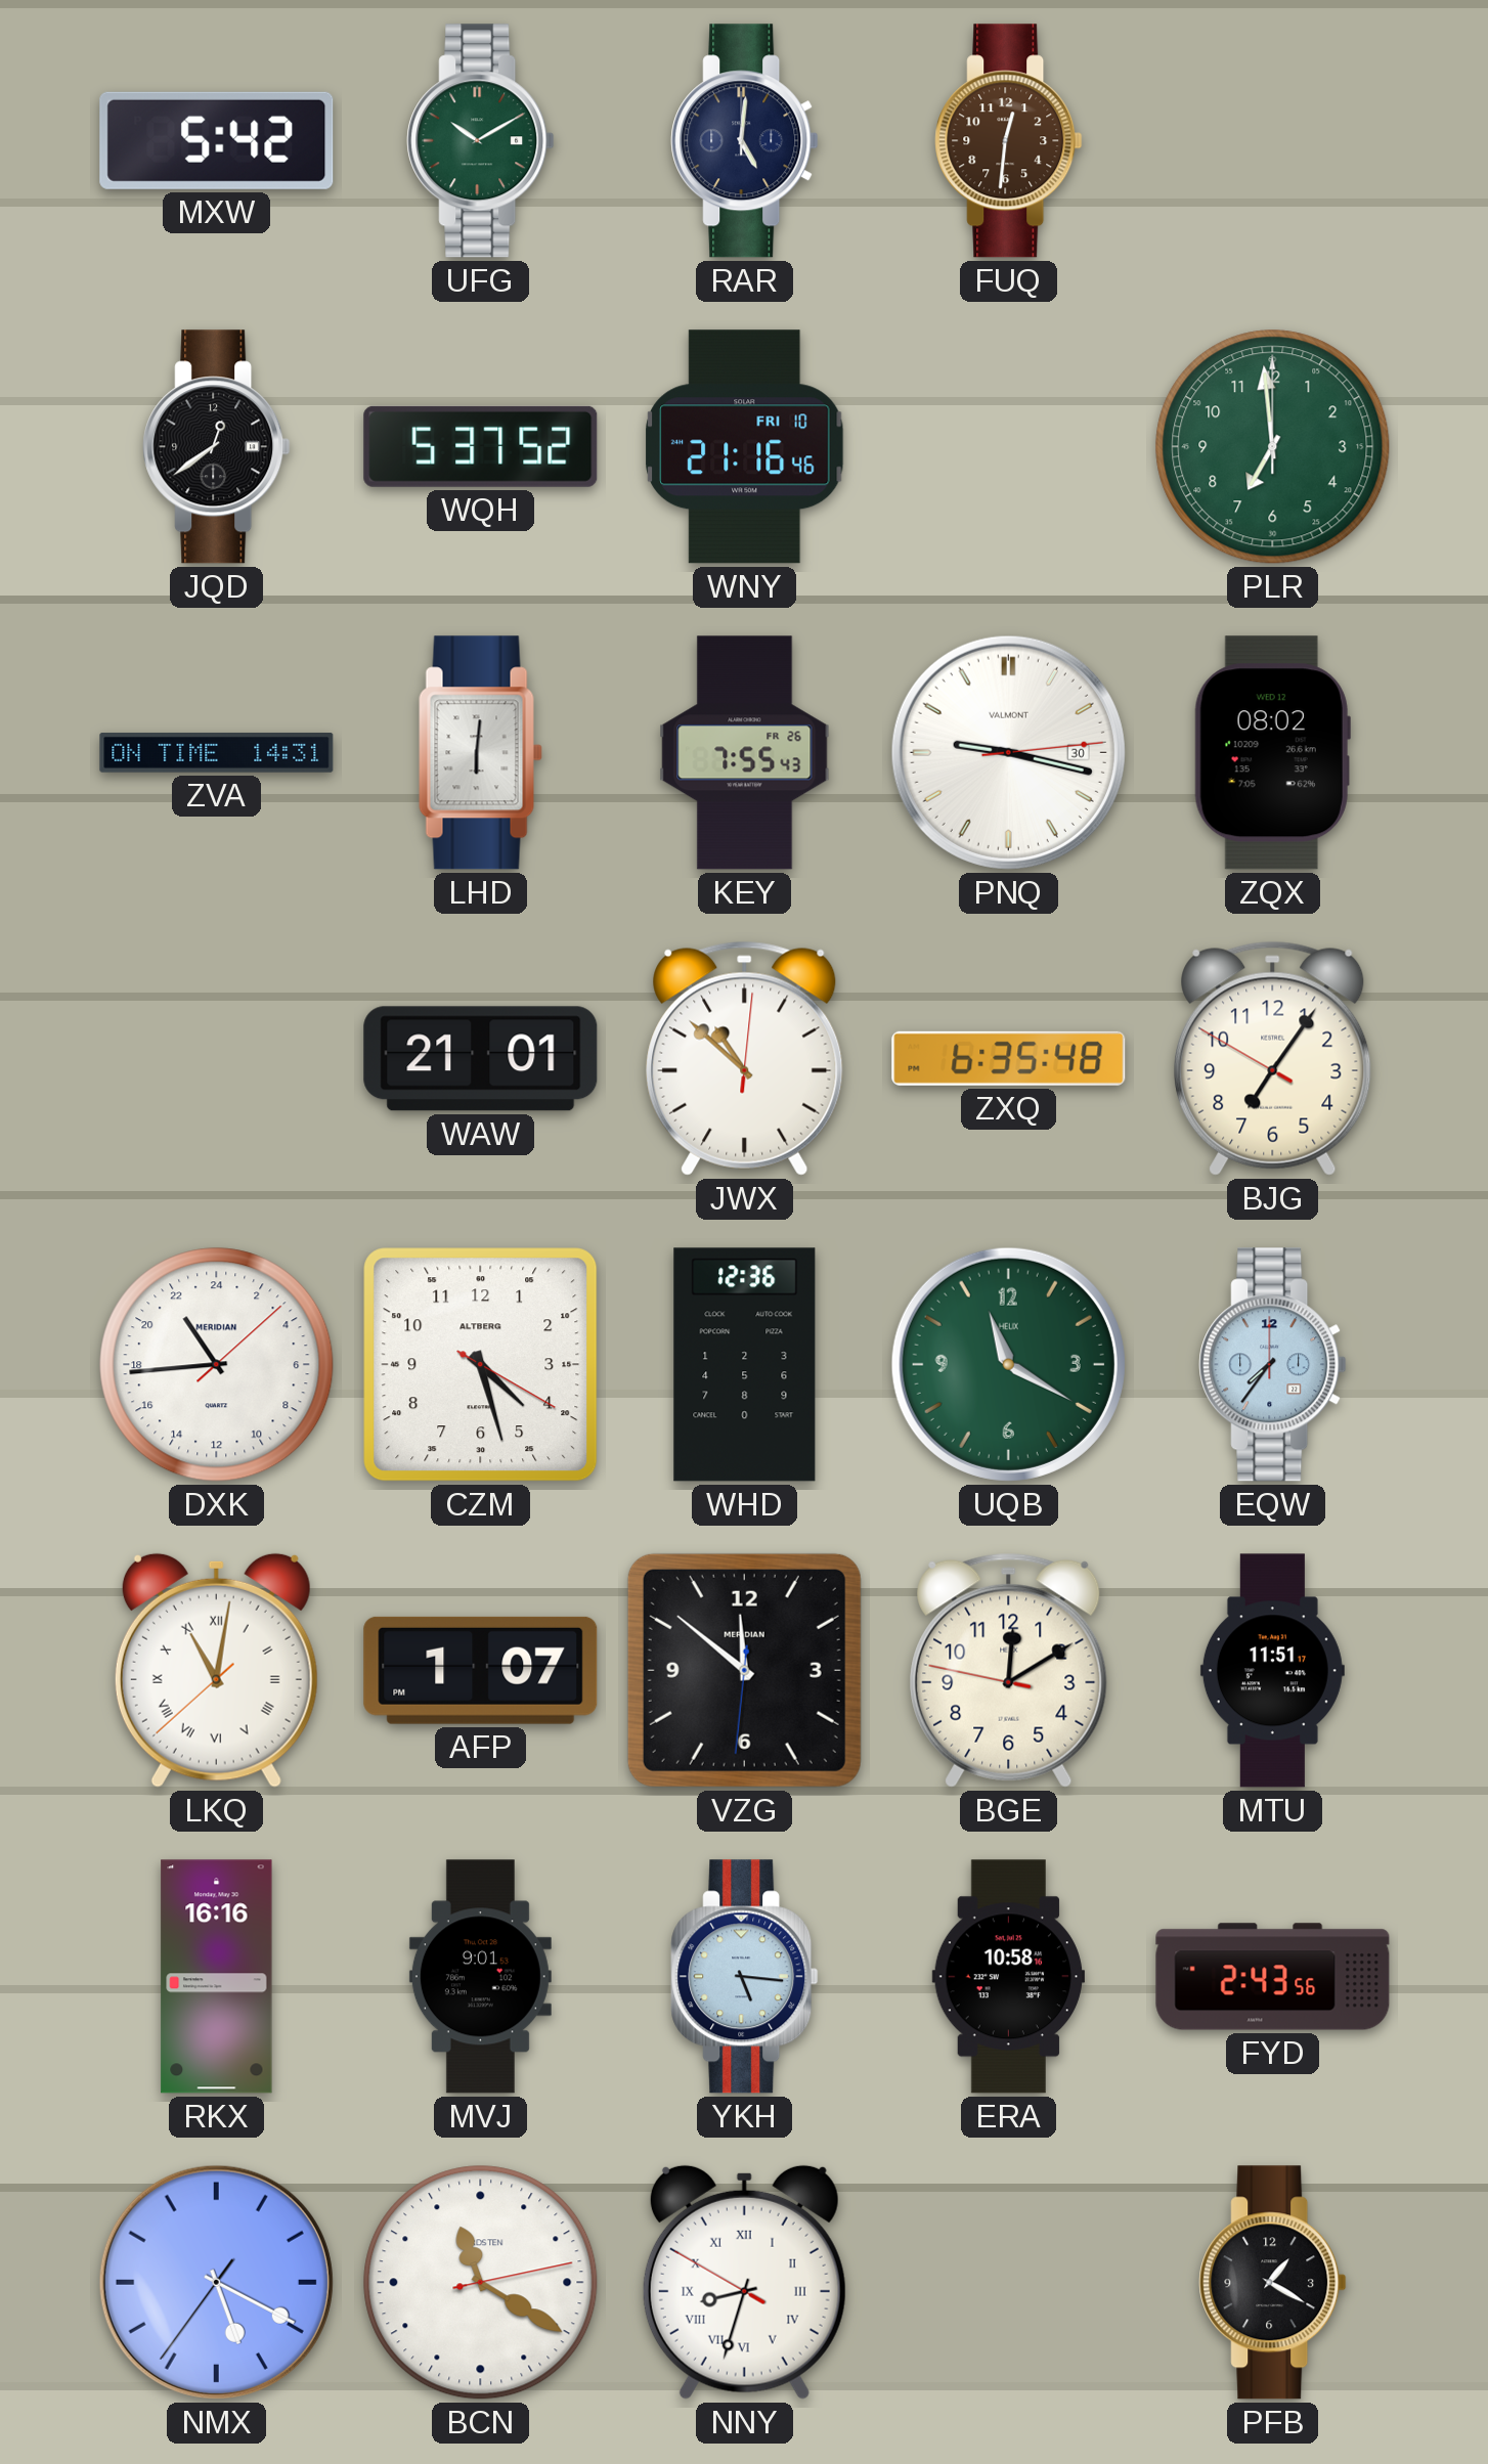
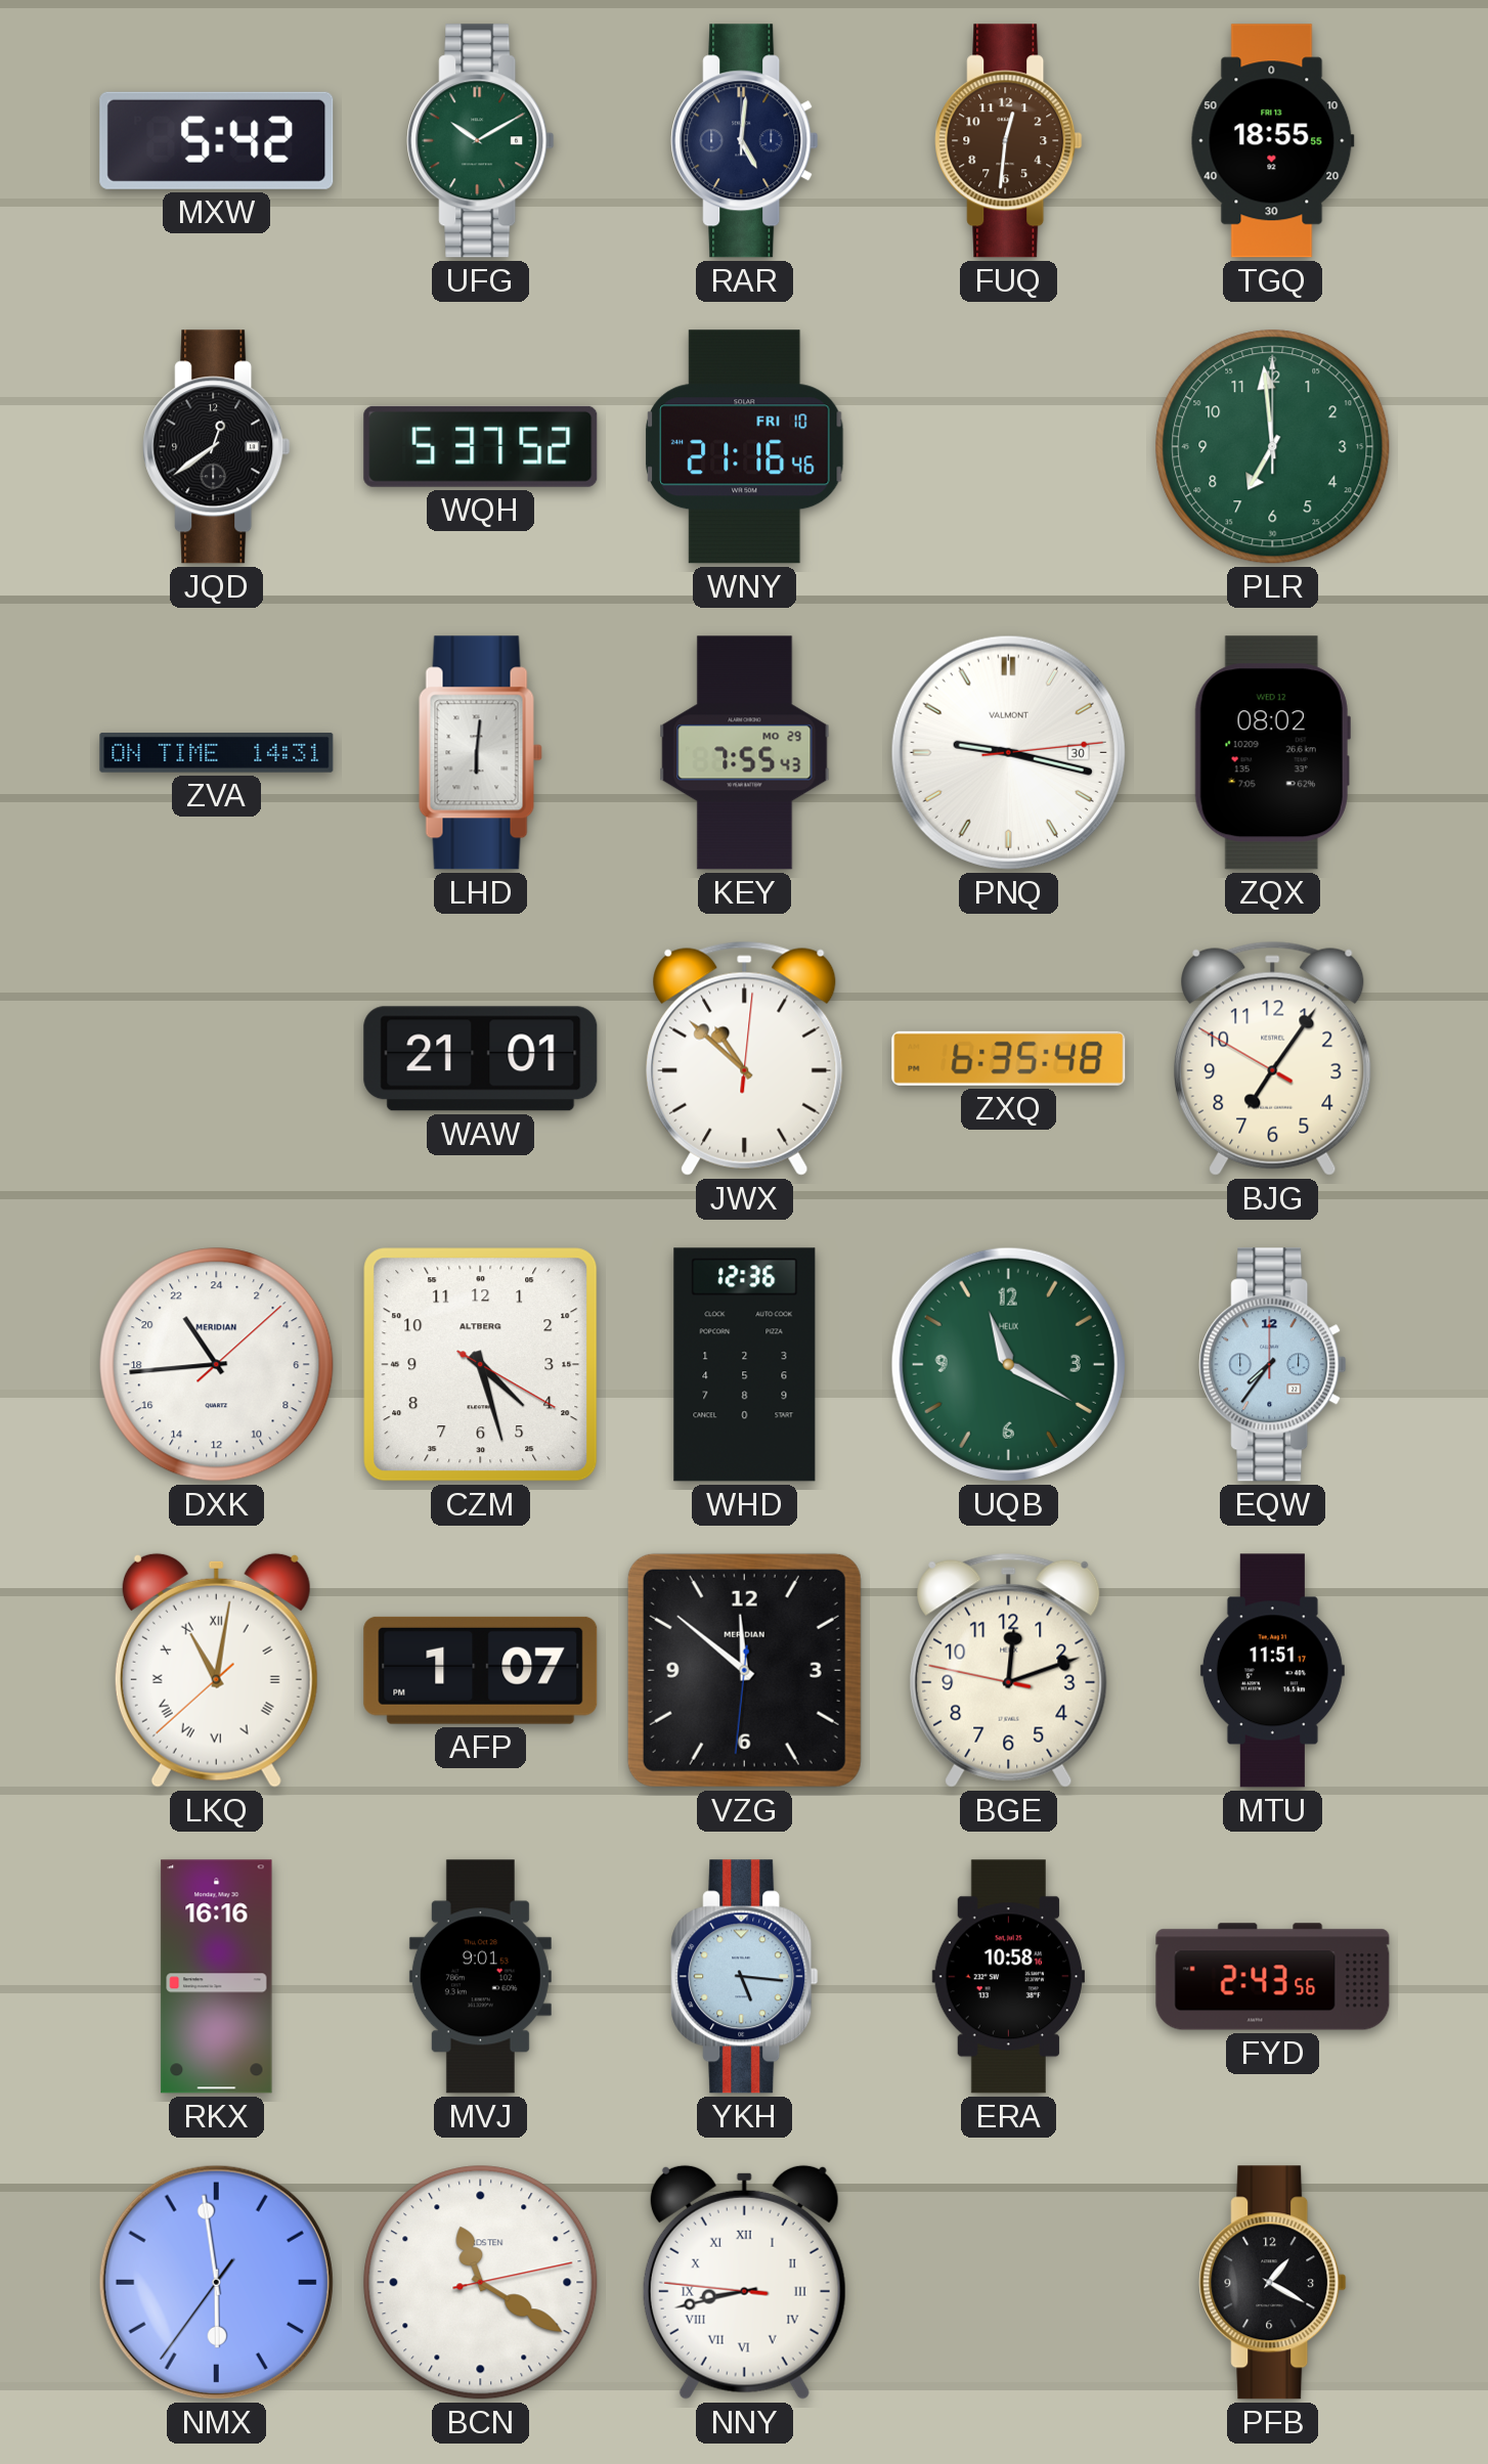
TGQ: none -> 18:55
KEY date: FR 26 -> MO 29
BGE: 12:09 -> 12:11
NMX: 5:19 -> 5:58
NNY: 8:32 -> 8:42
